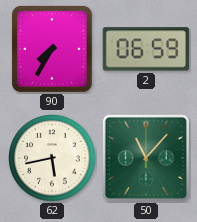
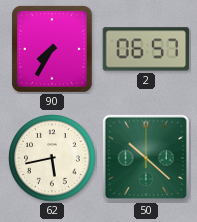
2: 06:59 -> 06:57
50: 11:07 -> 10:22
